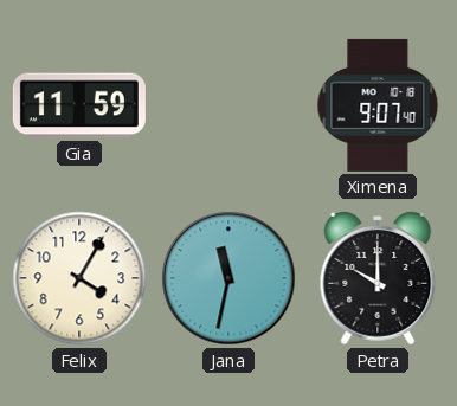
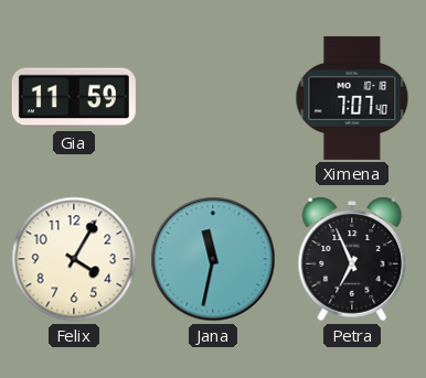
Ximena: 9:07 -> 7:07
Petra: 10:00 -> 6:56
